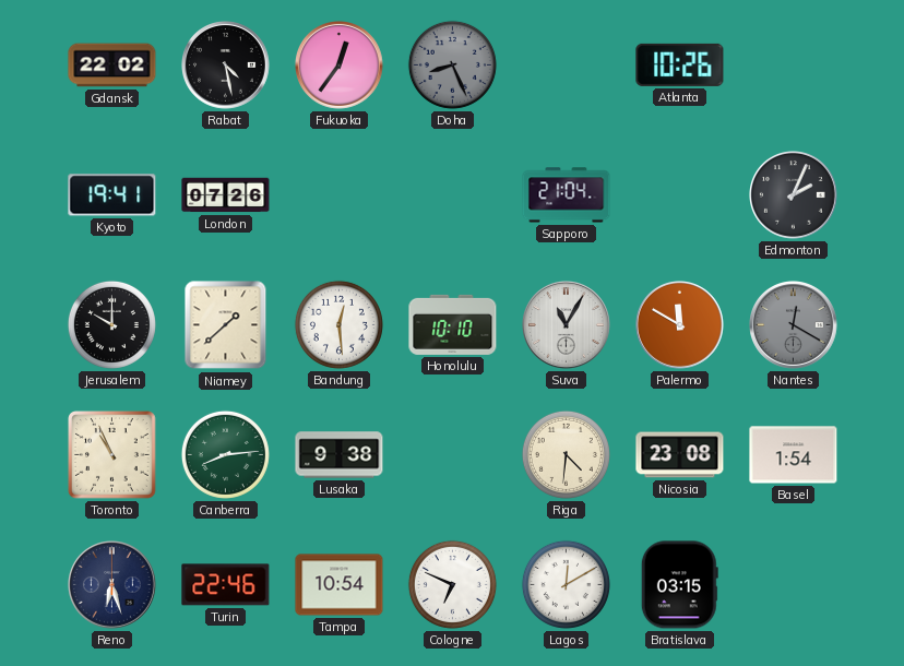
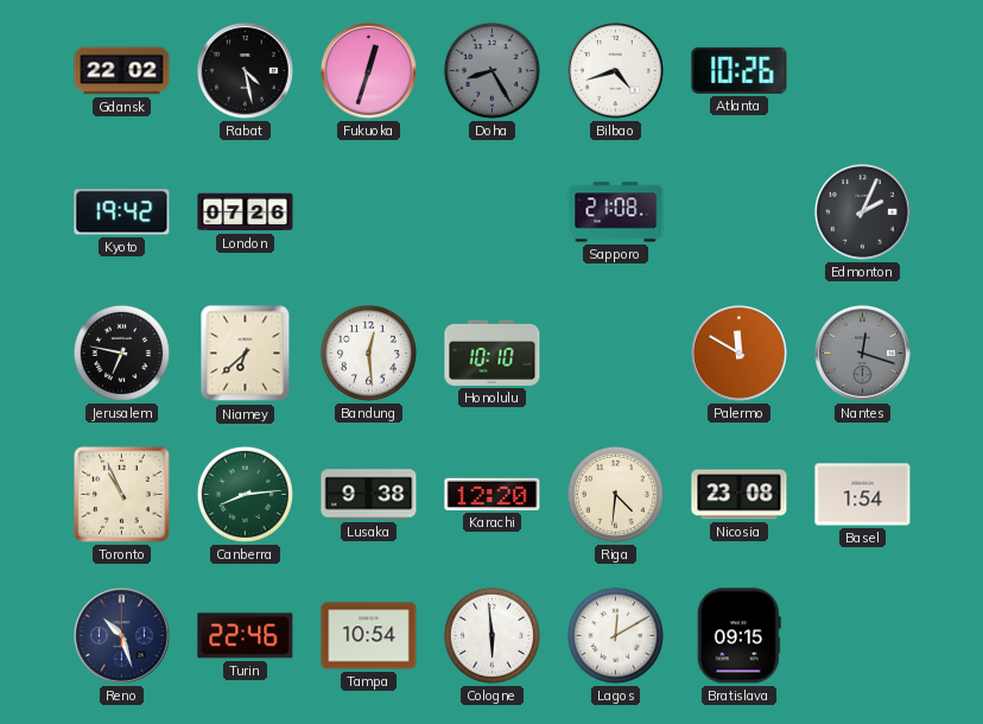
Fukuoka: 12:36 -> 12:33
Doha: 8:26 -> 8:25
Bilbao: none -> 4:42
Kyoto: 19:41 -> 19:42
Sapporo: 21:04 -> 21:08
Jerusalem: 10:00 -> 6:47
Niamey: 1:38 -> 6:38
Suva: 11:05 -> none
Nantes: 12:20 -> 12:18
Karachi: none -> 12:20
Reno: 6:27 -> 10:27
Cologne: 6:49 -> 5:59
Bratislava: 03:15 -> 09:15
